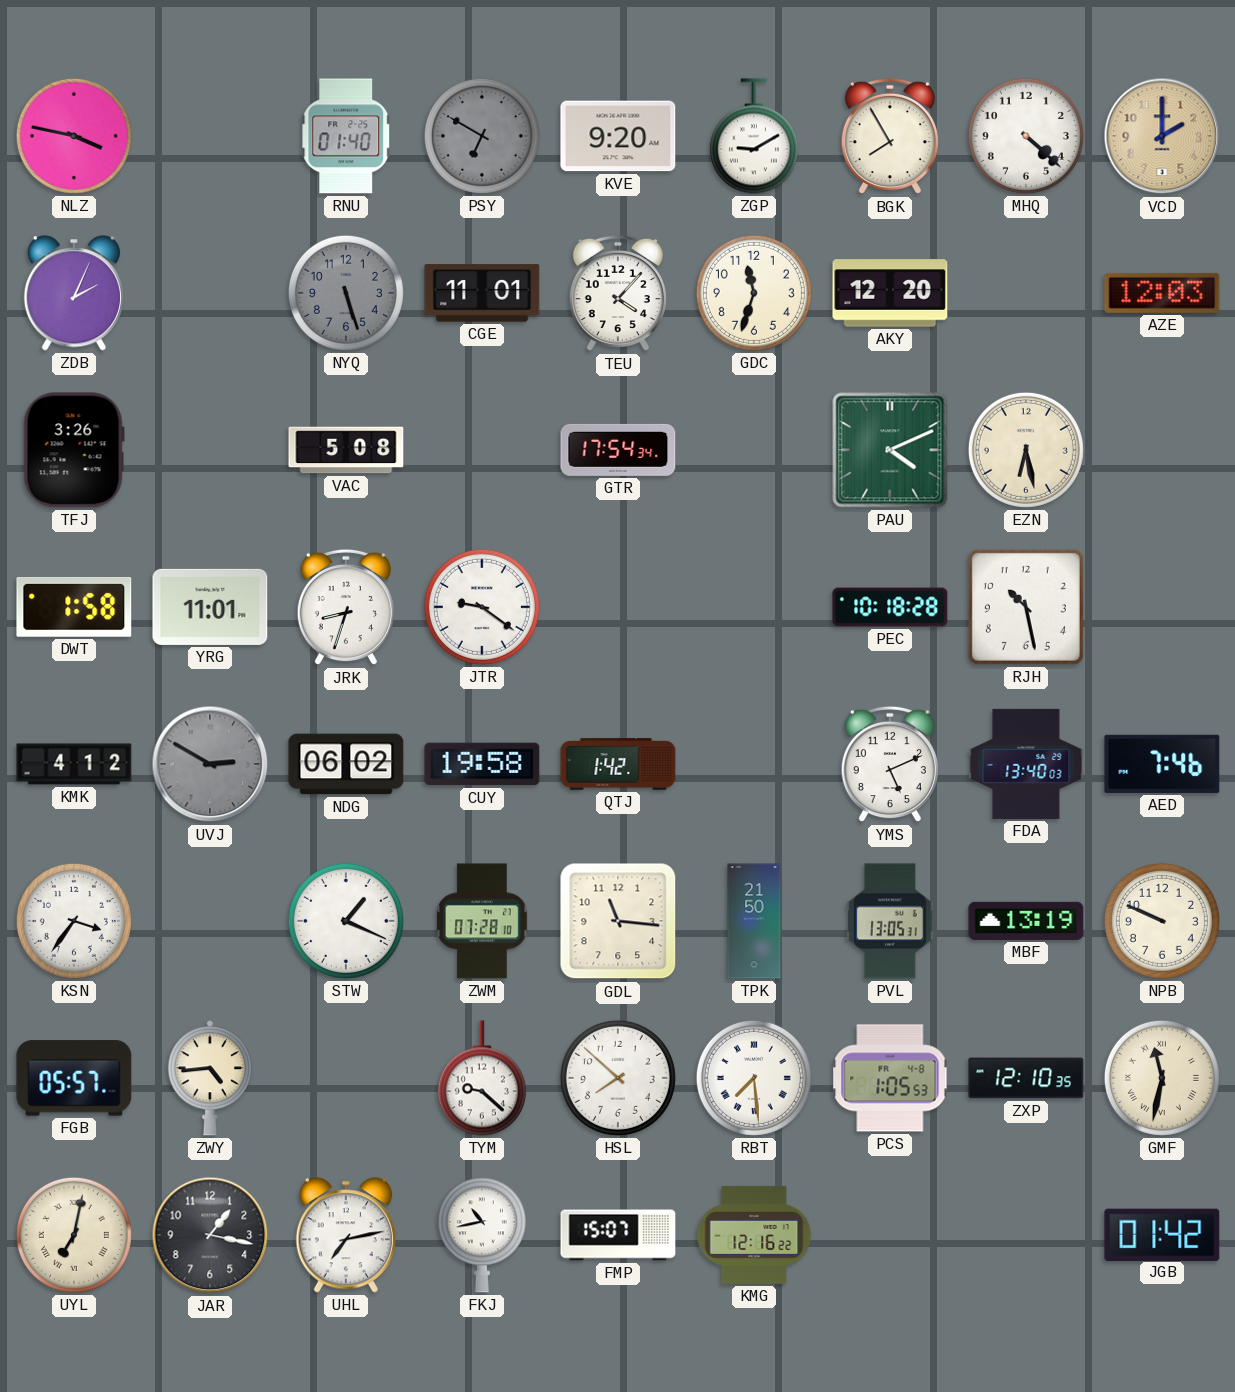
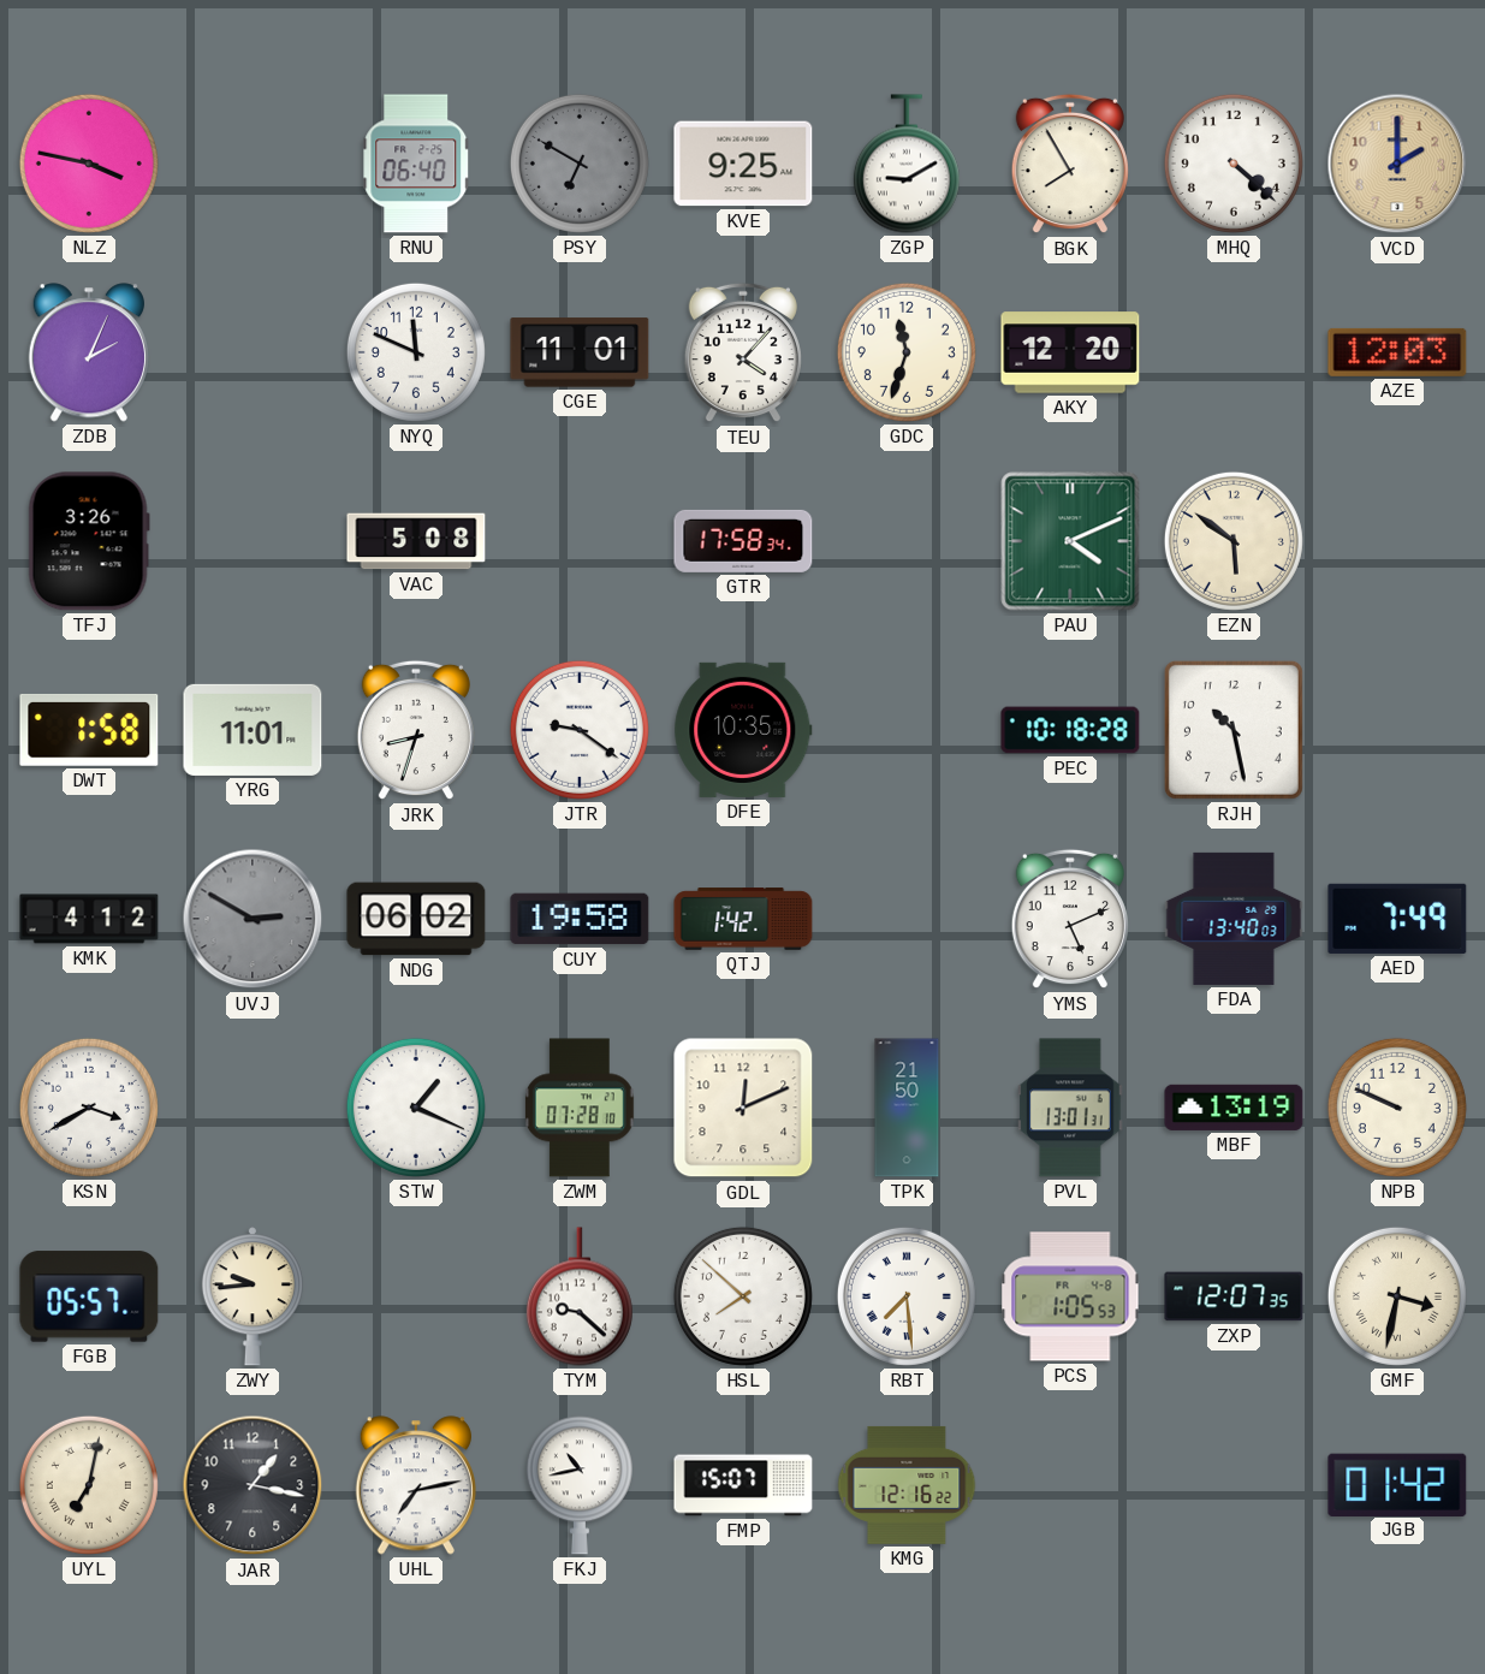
RNU: 01:40 -> 06:40
KVE: 9:20 -> 9:25
NYQ: 5:27 -> 11:49
NYQ dial: grey -> white
GTR: 17:54 -> 17:58
EZN: 6:28 -> 5:51
DFE: none -> 10:35
AED: 7:46 -> 7:49
KSN: 3:36 -> 3:40
GDL: 11:16 -> 12:11
PVL: 13:05 -> 13:01
ZWY: 4:44 -> 9:44
ZXP: 12:10 -> 12:07
GMF: 11:32 -> 3:32
